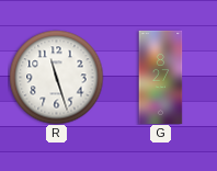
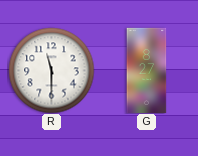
R: 11:27 -> 11:30
